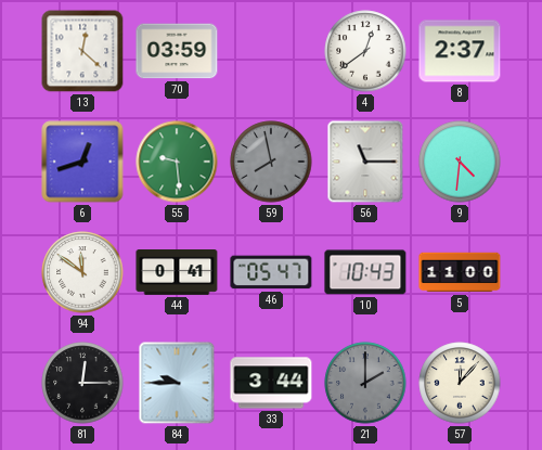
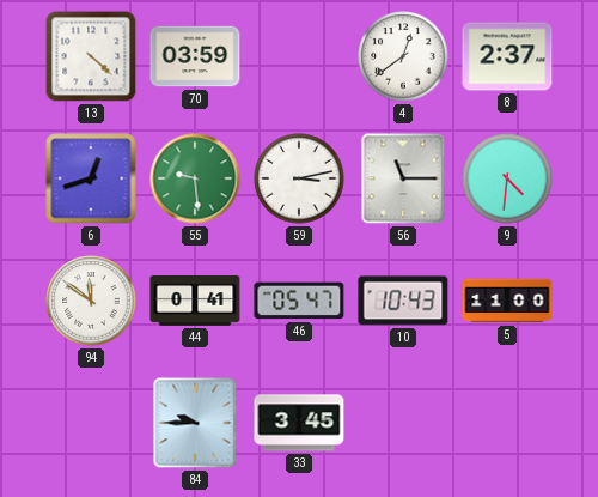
13: 12:22 -> 4:22
59: 7:58 -> 3:13
59 dial: grey -> white
81: 12:15 -> none
33: 3:44 -> 3:45
21: 2:00 -> none
57: 12:07 -> none
